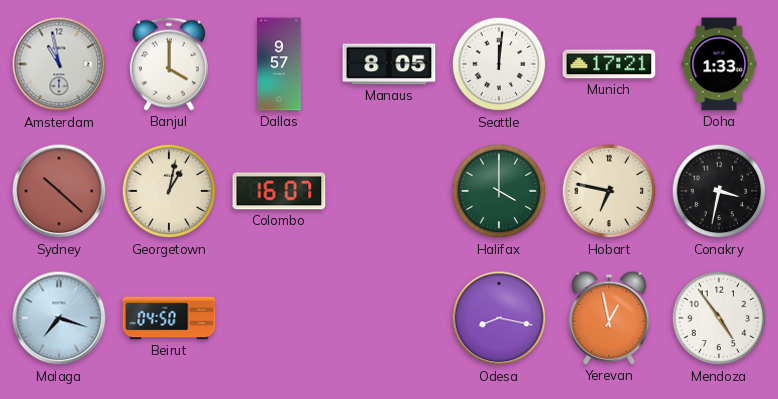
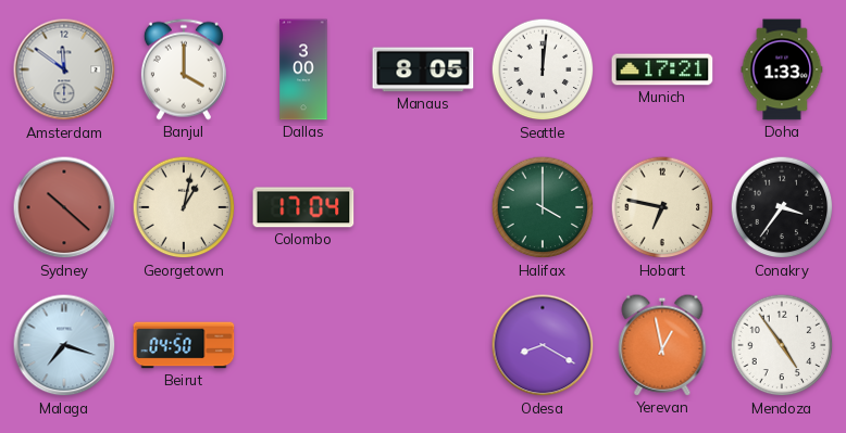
Amsterdam: 10:58 -> 11:51
Dallas: 9:57 -> 3:00
Colombo: 16:07 -> 17:04
Conakry: 3:32 -> 3:36
Odesa: 8:17 -> 8:20
